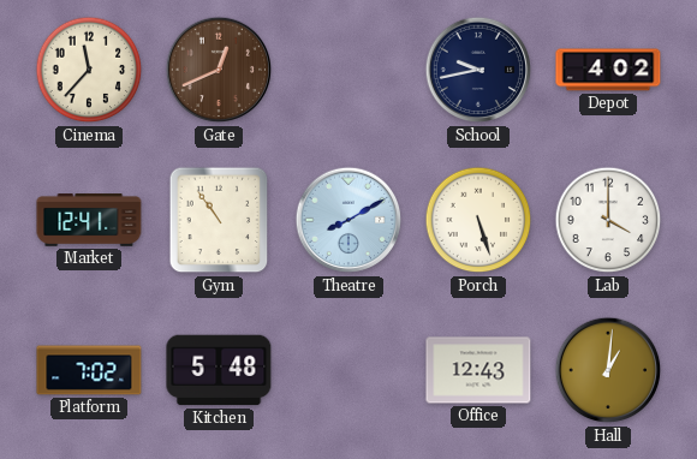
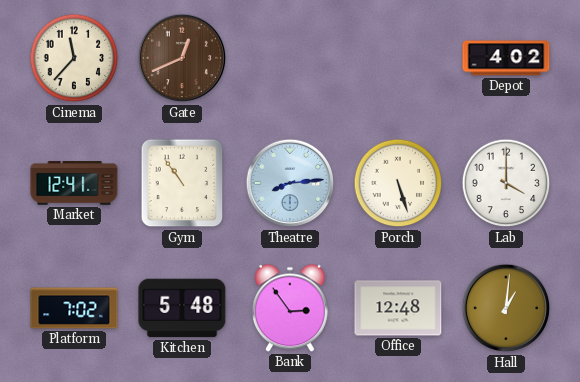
School: 9:43 -> none
Theatre: 8:10 -> 8:14
Bank: none -> 2:54
Office: 12:43 -> 12:48
